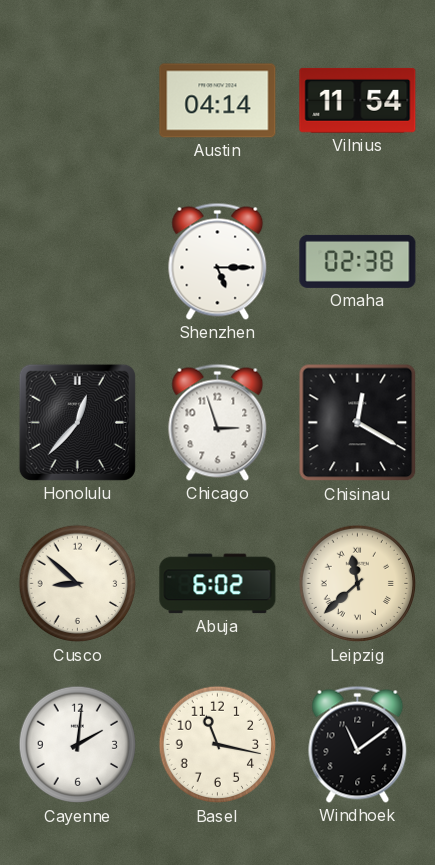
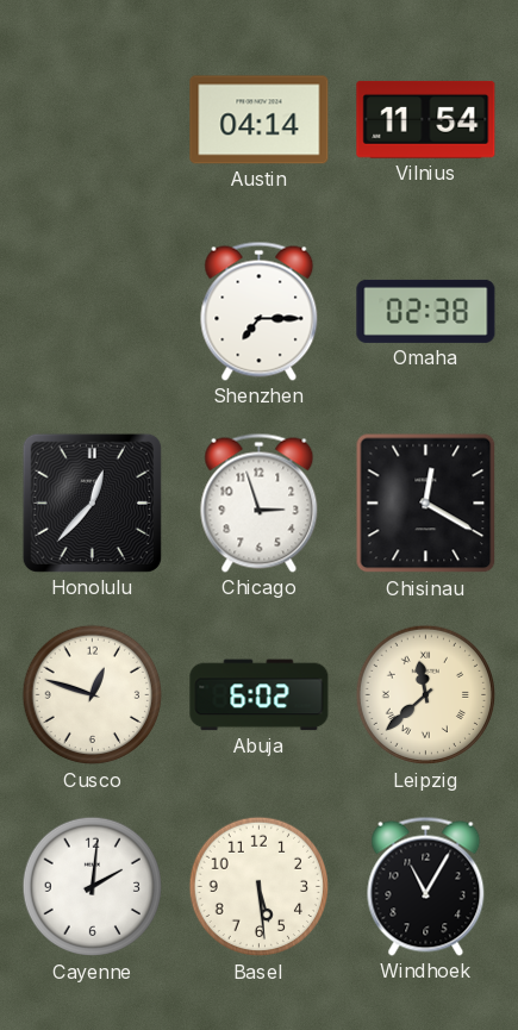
Shenzhen: 5:15 -> 7:15
Cusco: 8:52 -> 12:48
Basel: 11:17 -> 5:29
Windhoek: 11:09 -> 11:05
